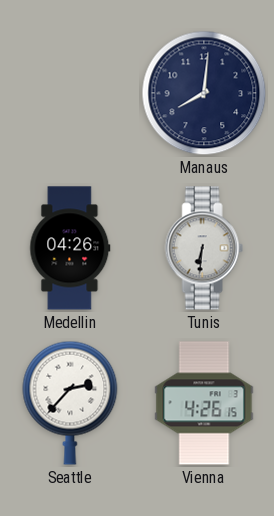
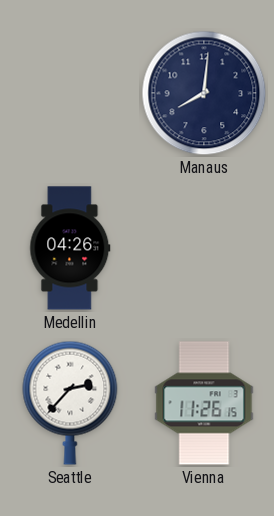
Tunis: 6:31 -> none
Vienna: 4:26 -> 11:26
